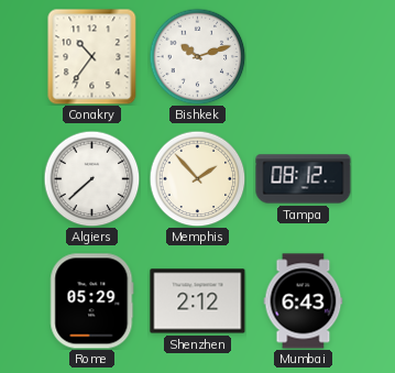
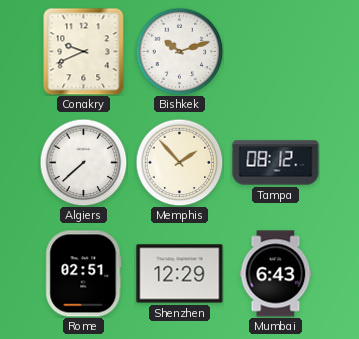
Conakry: 10:36 -> 9:41
Rome: 05:29 -> 02:51
Shenzhen: 2:12 -> 12:29
